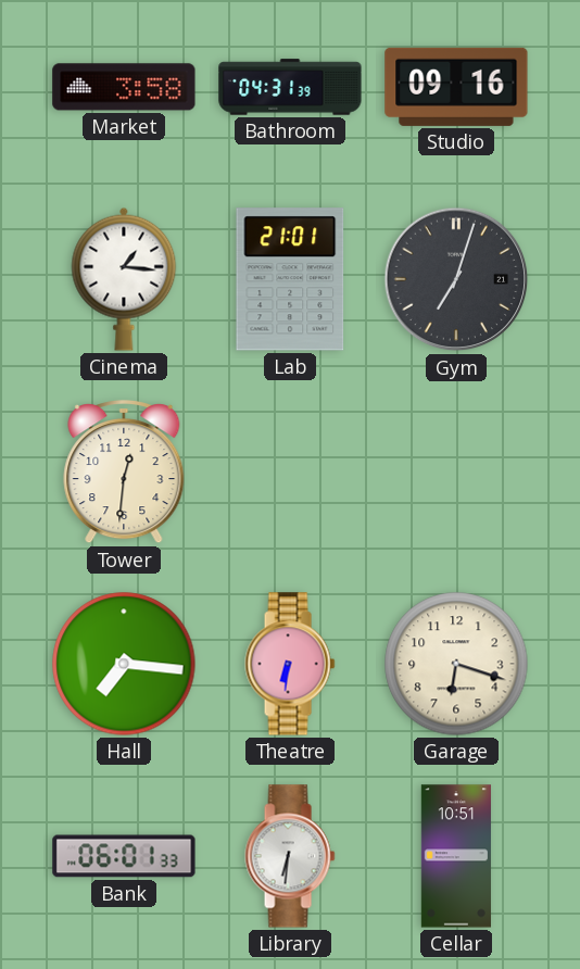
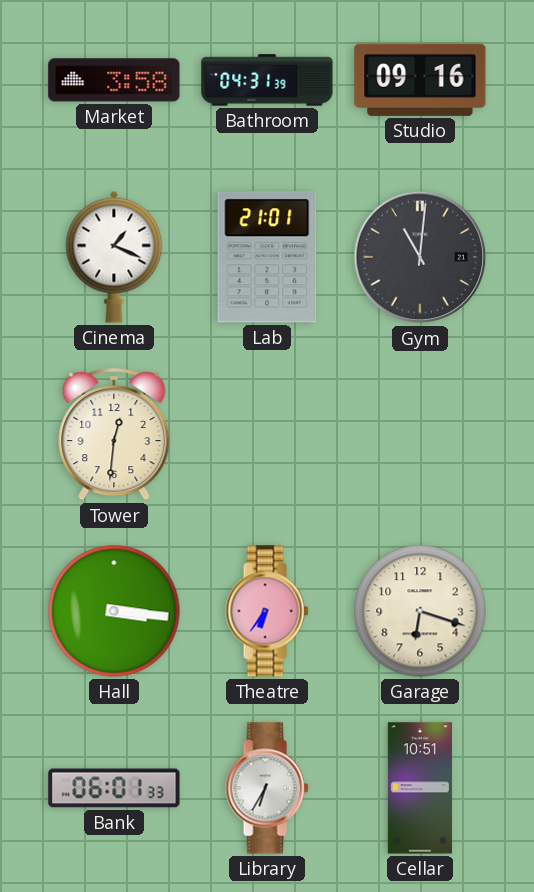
Cinema: 1:16 -> 1:19
Gym: 7:03 -> 11:01
Hall: 7:16 -> 3:16
Theatre: 6:31 -> 6:36
Library: 6:31 -> 6:35
